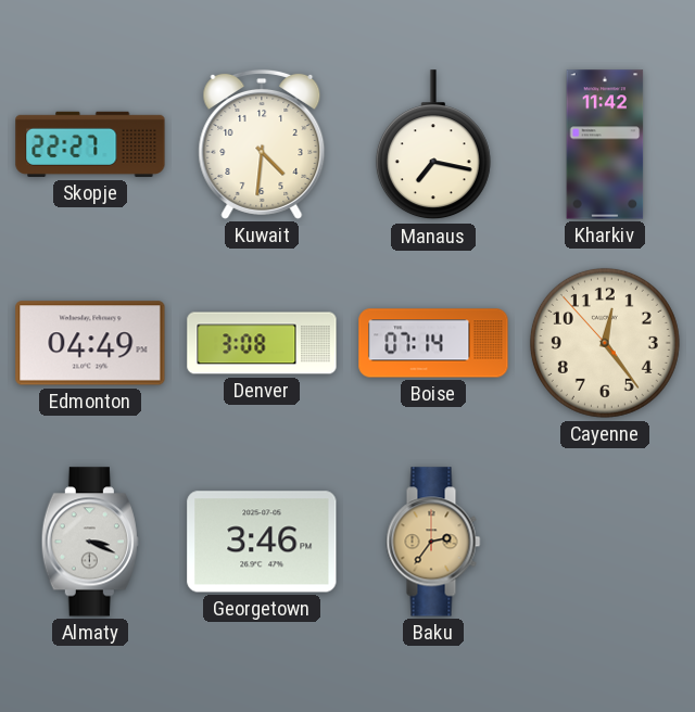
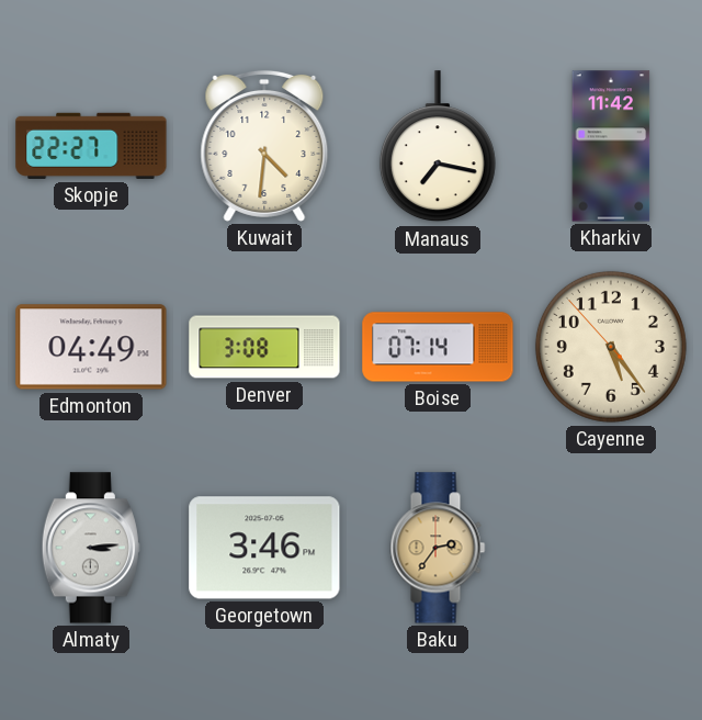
Cayenne: 12:23 -> 5:23
Almaty: 3:19 -> 3:14
